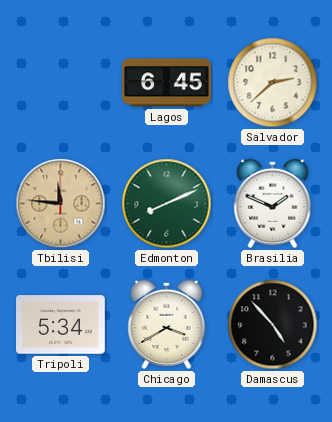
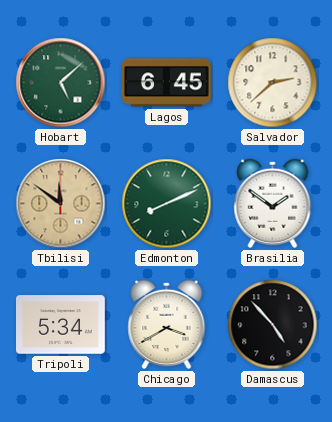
Hobart: none -> 5:08
Tbilisi: 11:46 -> 11:51
Brasilia: 1:49 -> 1:51
